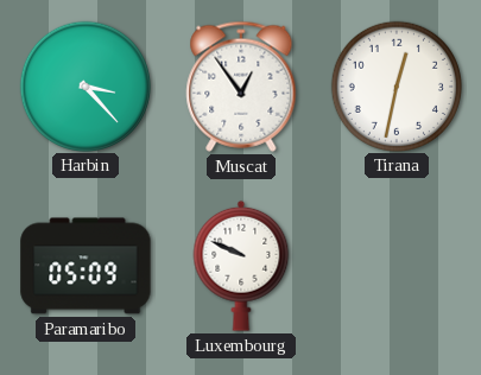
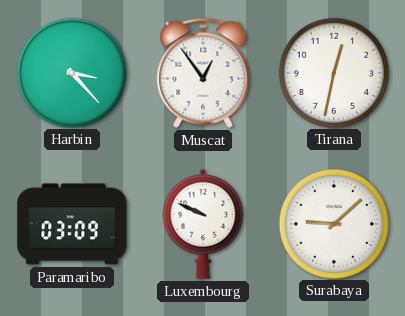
Paramaribo: 05:09 -> 03:09
Surabaya: none -> 9:08
